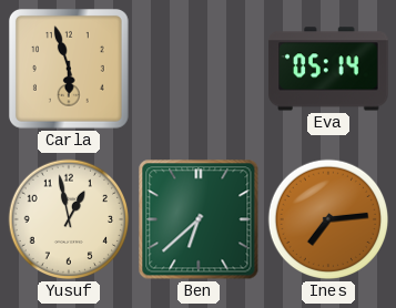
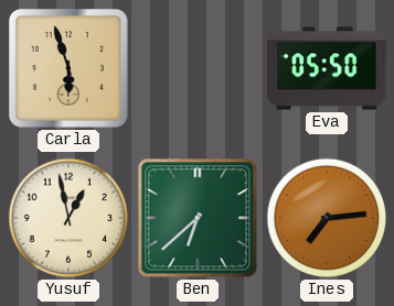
Eva: 05:14 -> 05:50
